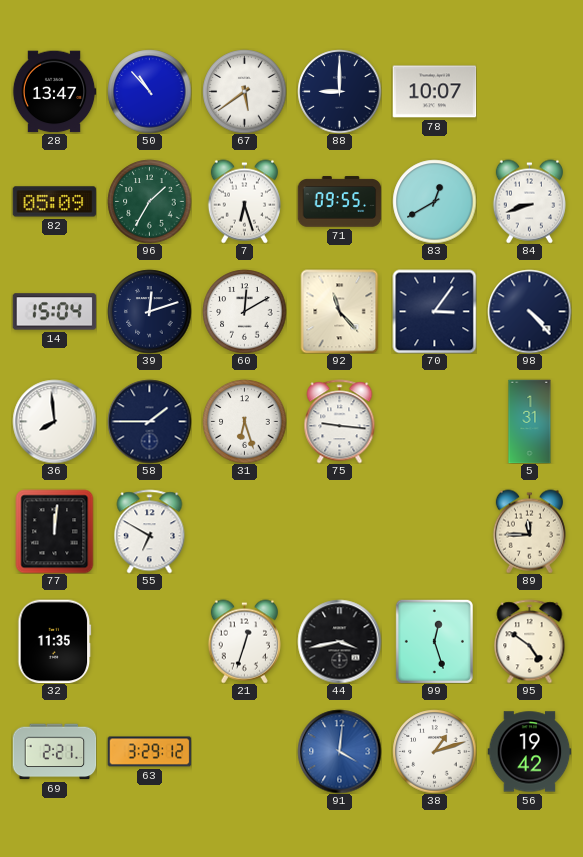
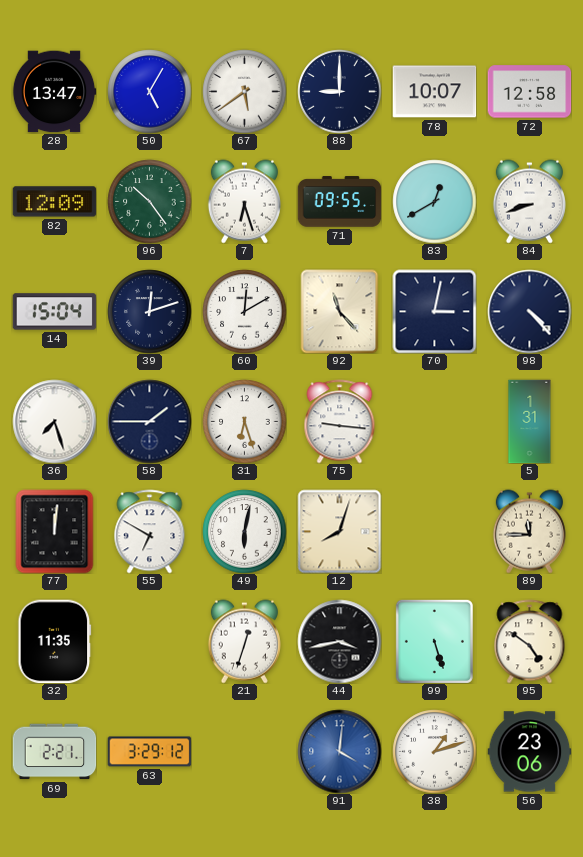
50: 10:53 -> 5:05
72: none -> 12:58
82: 05:09 -> 12:09
96: 1:35 -> 10:24
70: 3:06 -> 3:02
36: 7:59 -> 7:27
49: none -> 6:02
12: none -> 8:03
99: 12:27 -> 5:27
56: 19:42 -> 23:06
